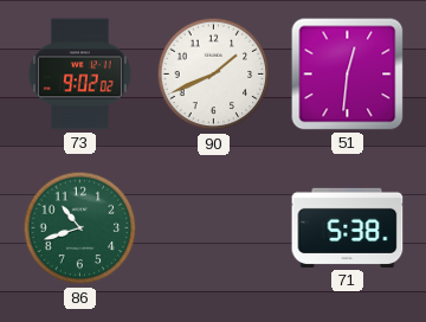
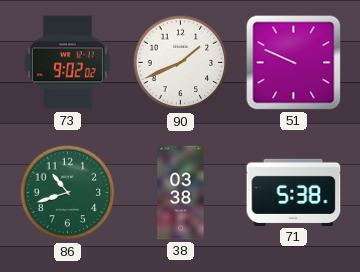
51: 12:31 -> 9:49
38: none -> 03:38
